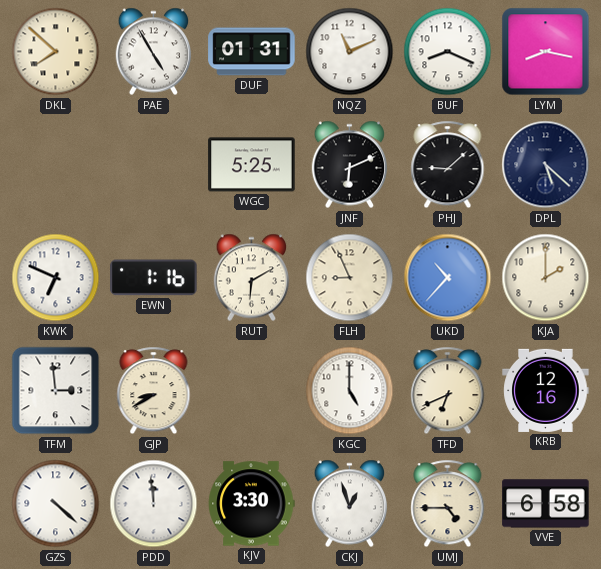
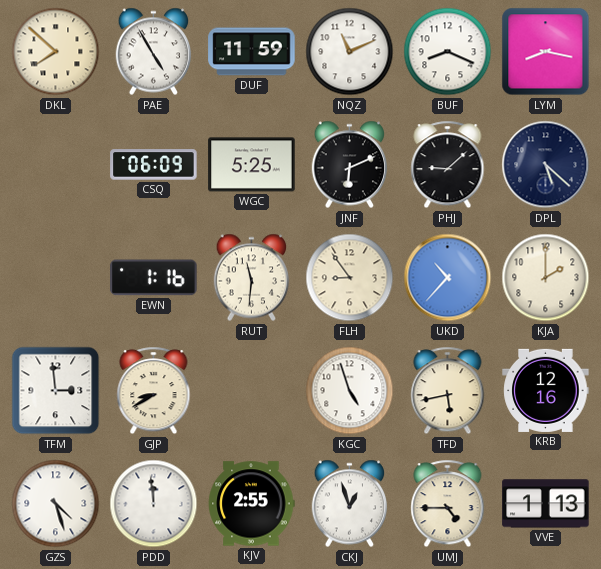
DUF: 01:31 -> 11:59
CSQ: none -> 06:09
KWK: 6:49 -> none
RUT: 6:10 -> 11:31
FLH: 8:56 -> 8:54
KGC: 5:00 -> 4:57
TFD: 6:41 -> 5:43
GZS: 4:22 -> 4:27
KJV: 3:30 -> 2:55
VVE: 6:58 -> 1:13
